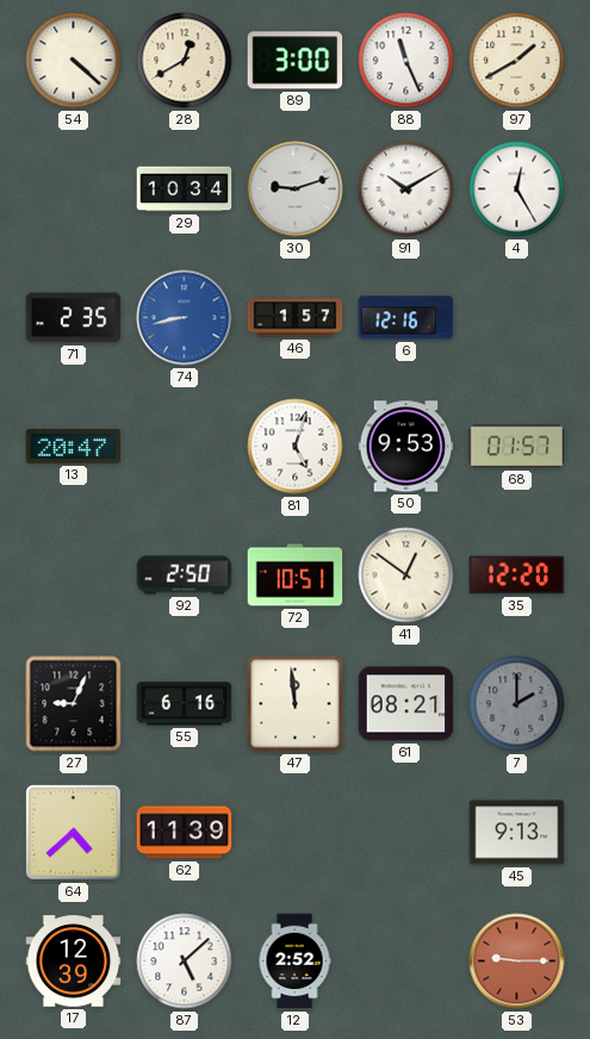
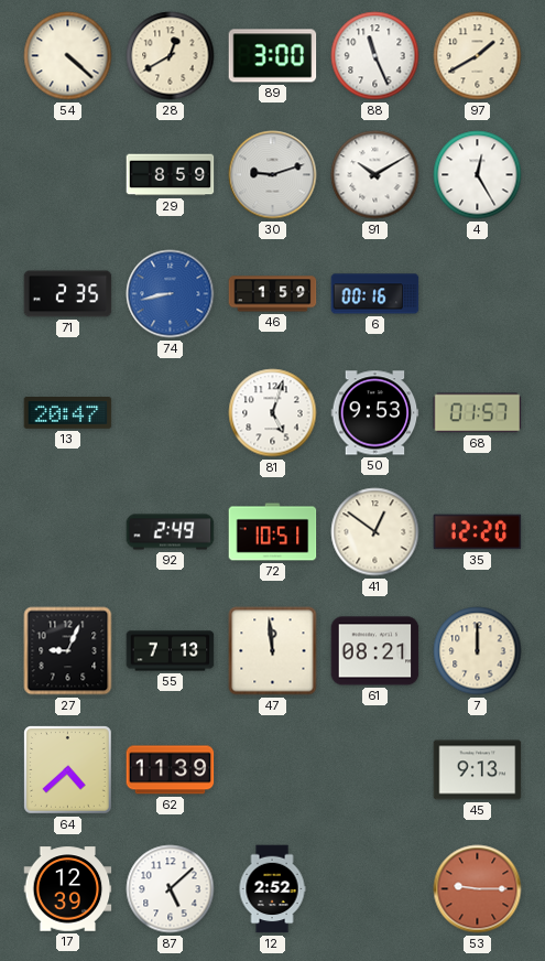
29: 10:34 -> 8:59
46: 1:57 -> 1:59
6: 12:16 -> 00:16
92: 2:50 -> 2:49
55: 6:16 -> 7:13
7: 2:00 -> 12:00
7 dial: grey -> cream
